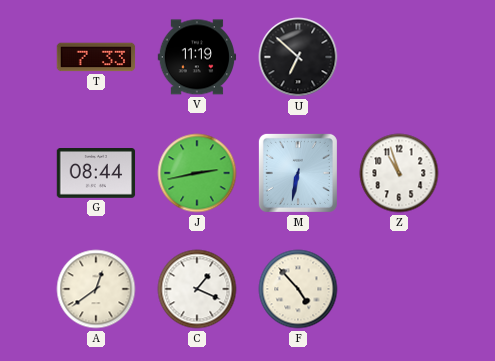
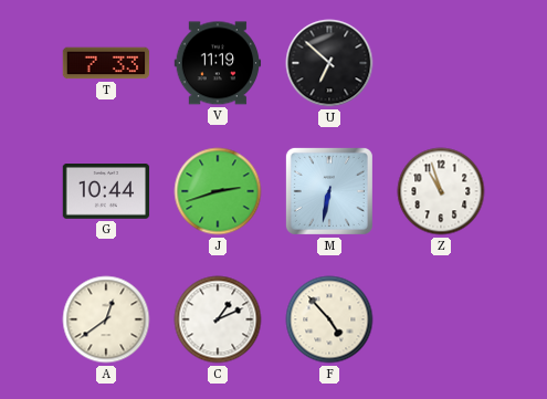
G: 08:44 -> 10:44
J: 2:43 -> 2:42
C: 1:19 -> 1:11
